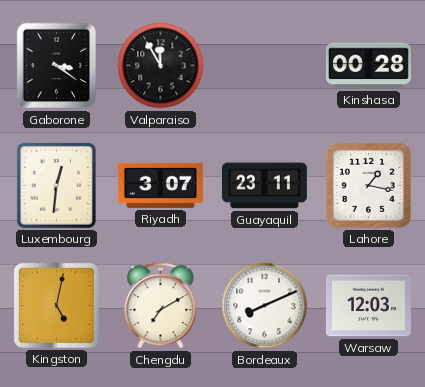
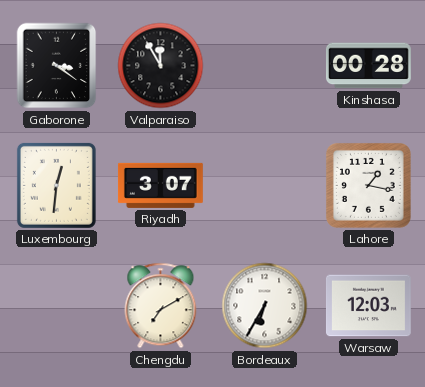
Guayaquil: 23:11 -> none
Kingston: 5:02 -> none
Bordeaux: 8:11 -> 6:35
